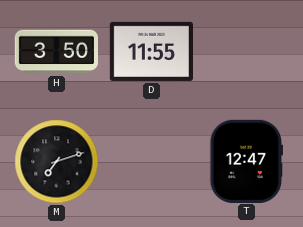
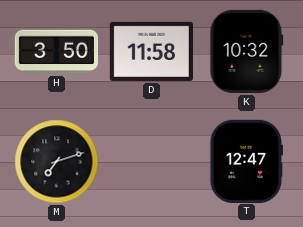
D: 11:55 -> 11:58
K: none -> 10:32
